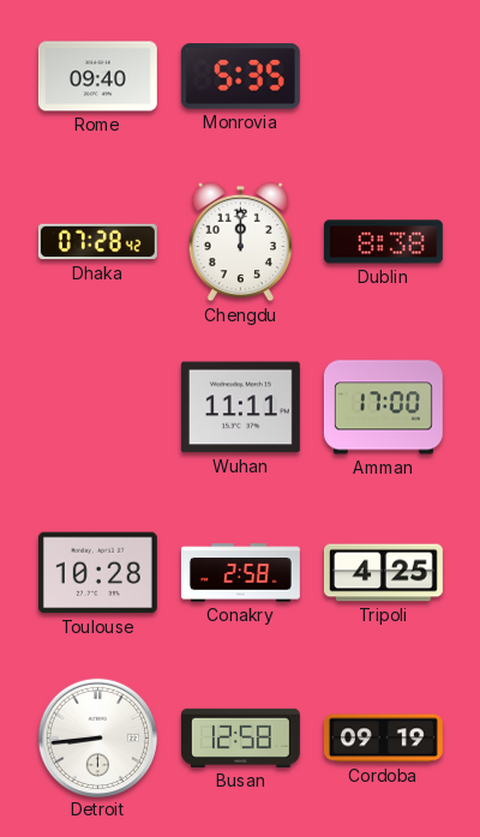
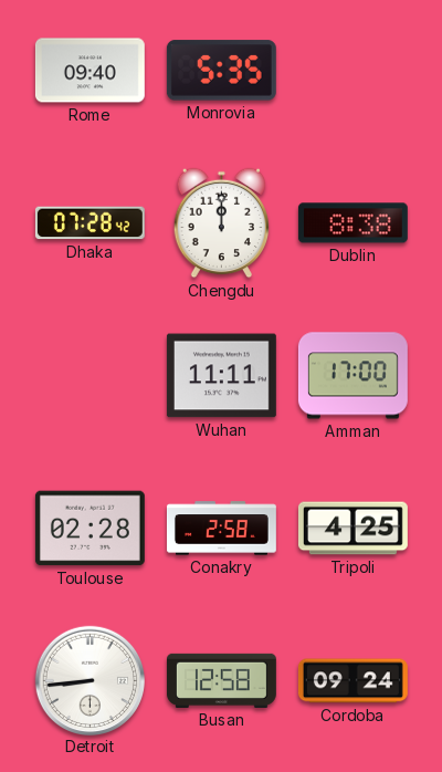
Toulouse: 10:28 -> 02:28
Cordoba: 09:19 -> 09:24
